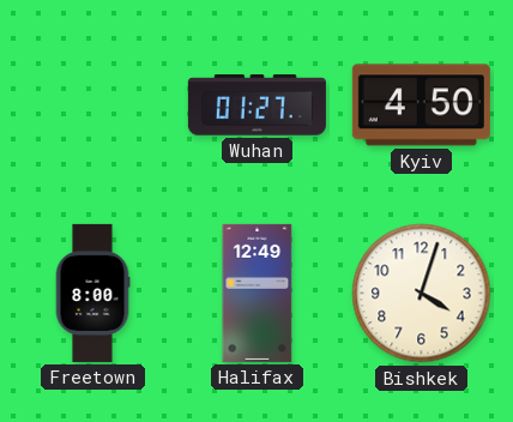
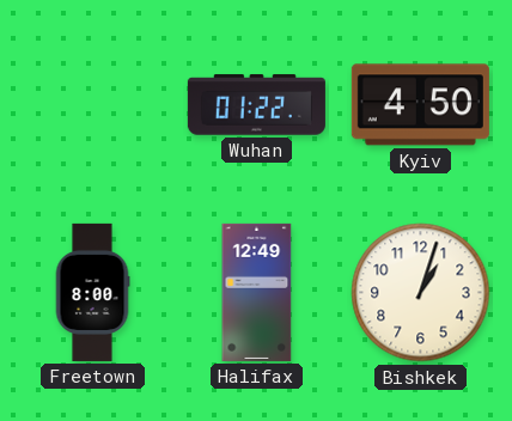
Wuhan: 01:27 -> 01:22
Bishkek: 4:03 -> 1:03
